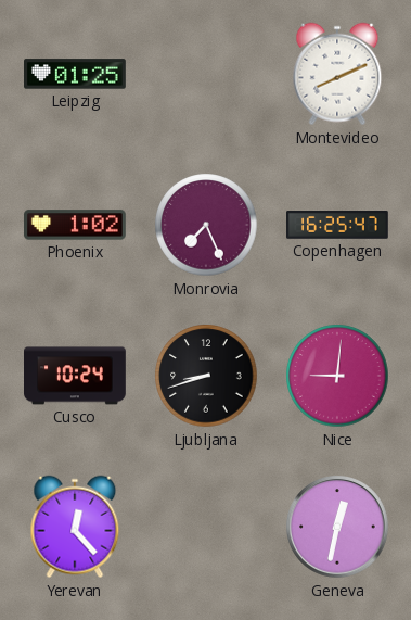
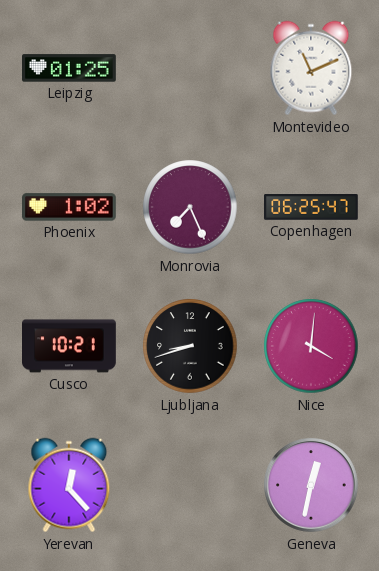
Montevideo: 8:11 -> 11:11
Copenhagen: 16:25 -> 06:25
Cusco: 10:24 -> 10:21
Nice: 9:01 -> 4:01
